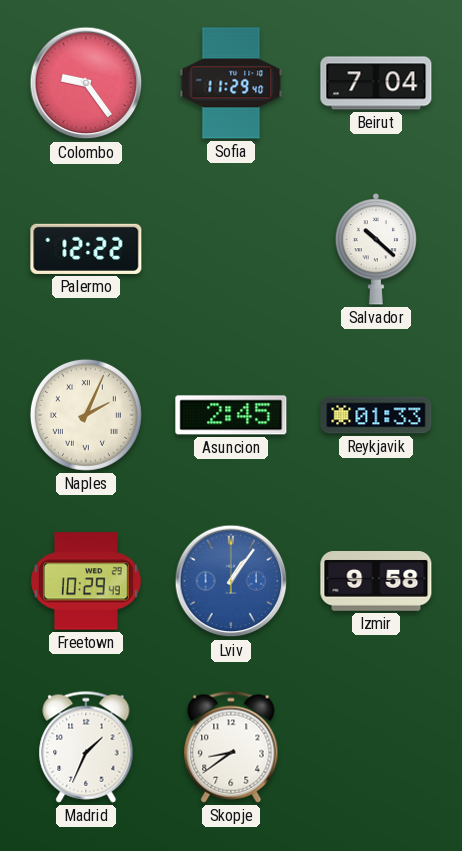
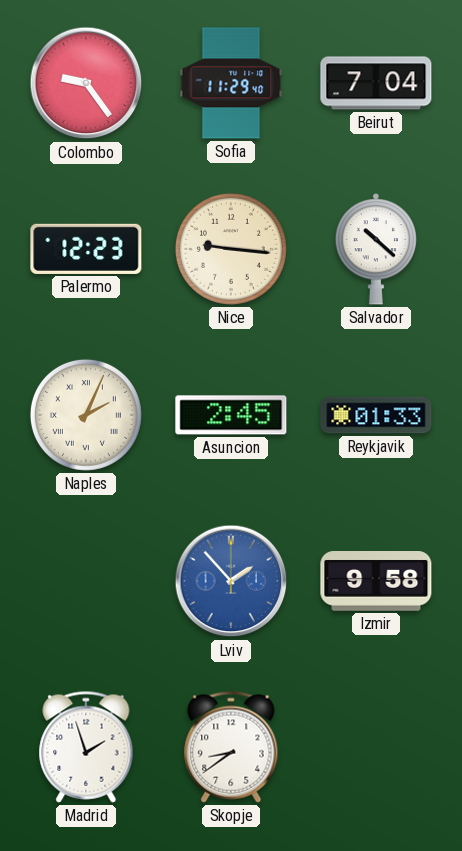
Palermo: 12:22 -> 12:23
Nice: none -> 9:16
Freetown: 10:29 -> none
Lviv: 1:06 -> 1:53
Madrid: 1:34 -> 1:57
